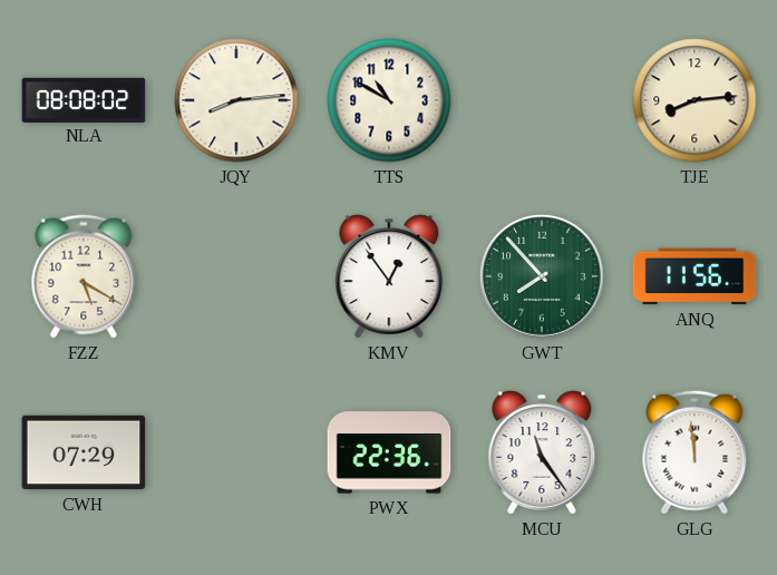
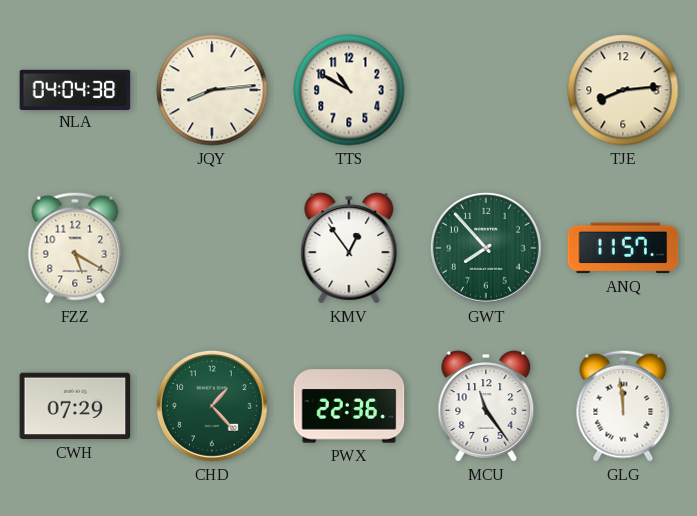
NLA: 08:08 -> 04:04
ANQ: 11:56 -> 11:57
CHD: none -> 1:23
